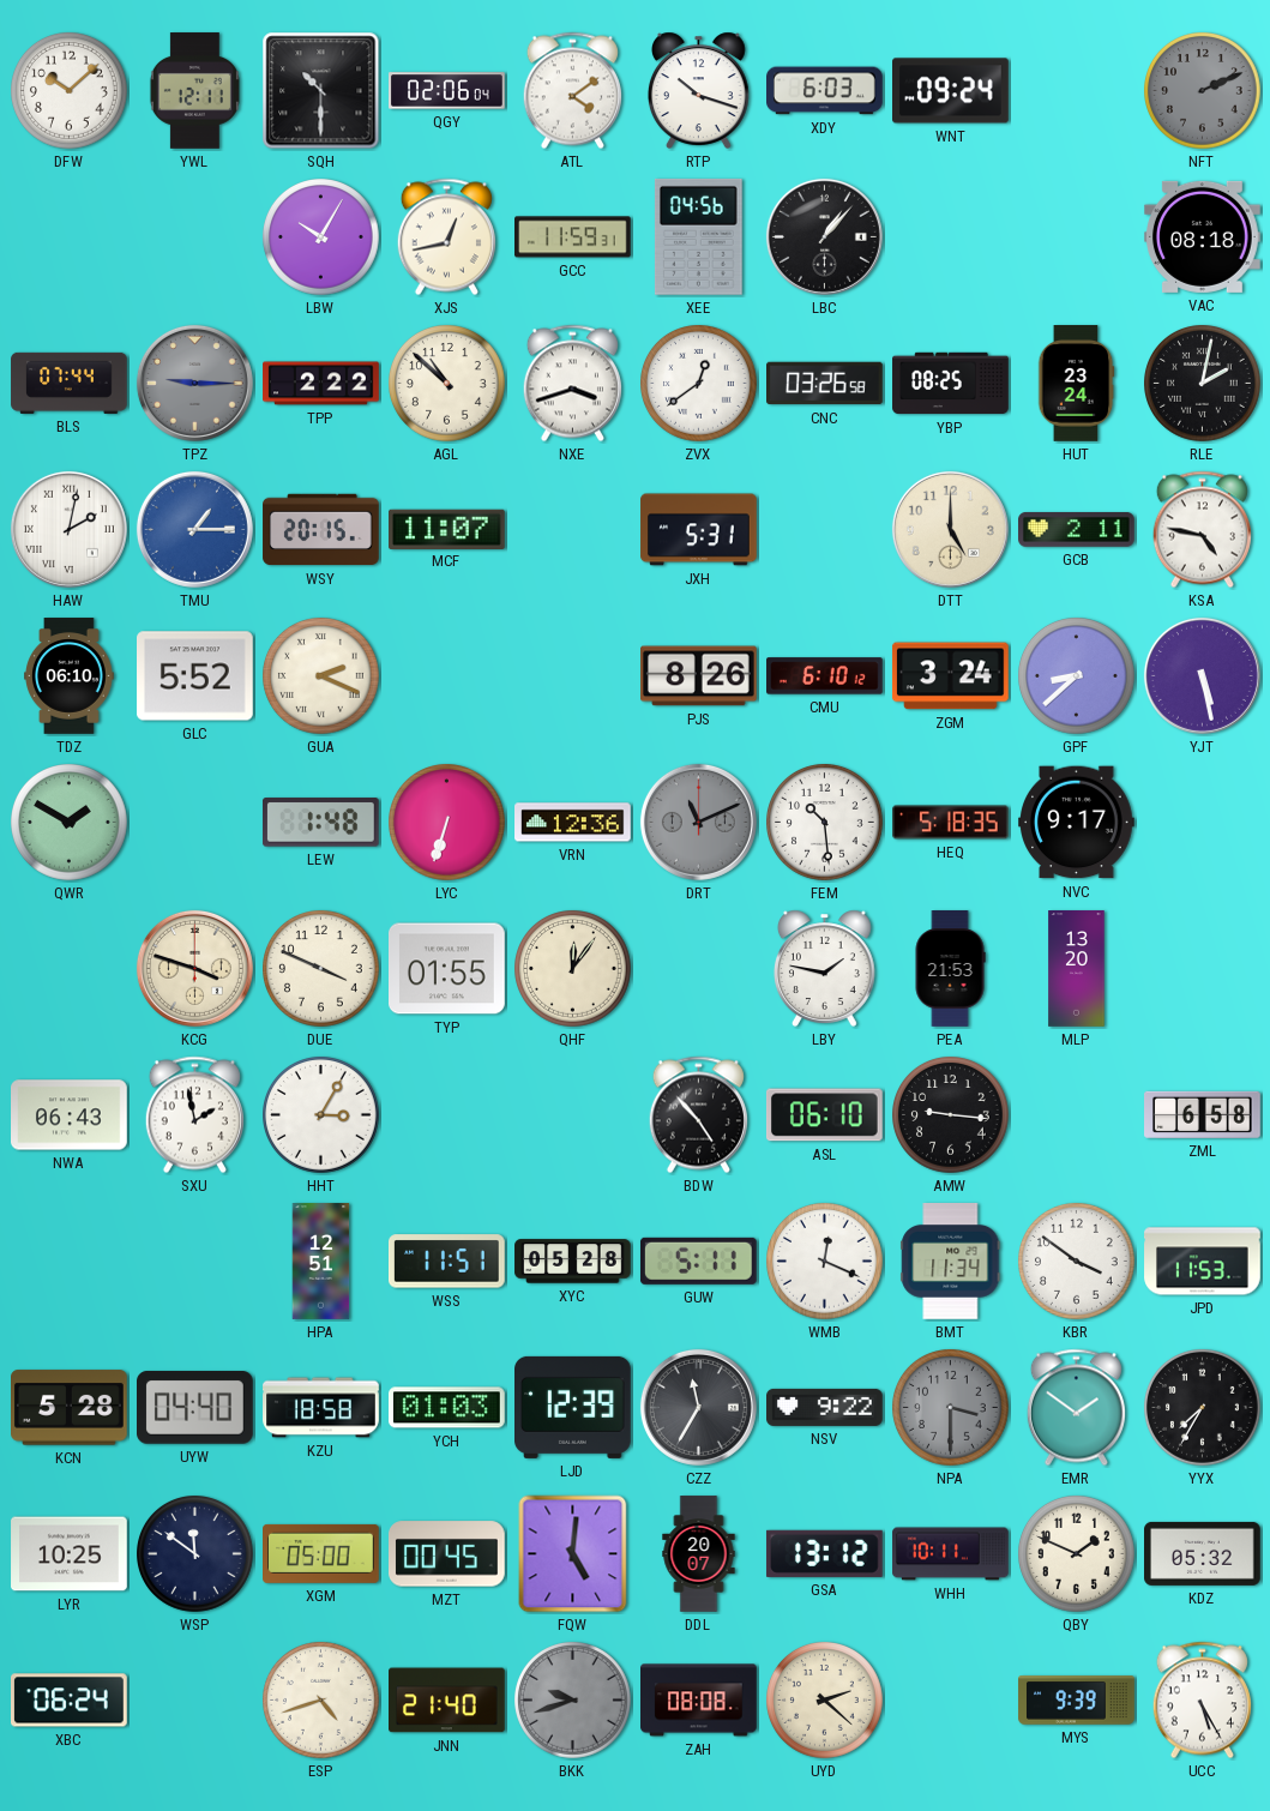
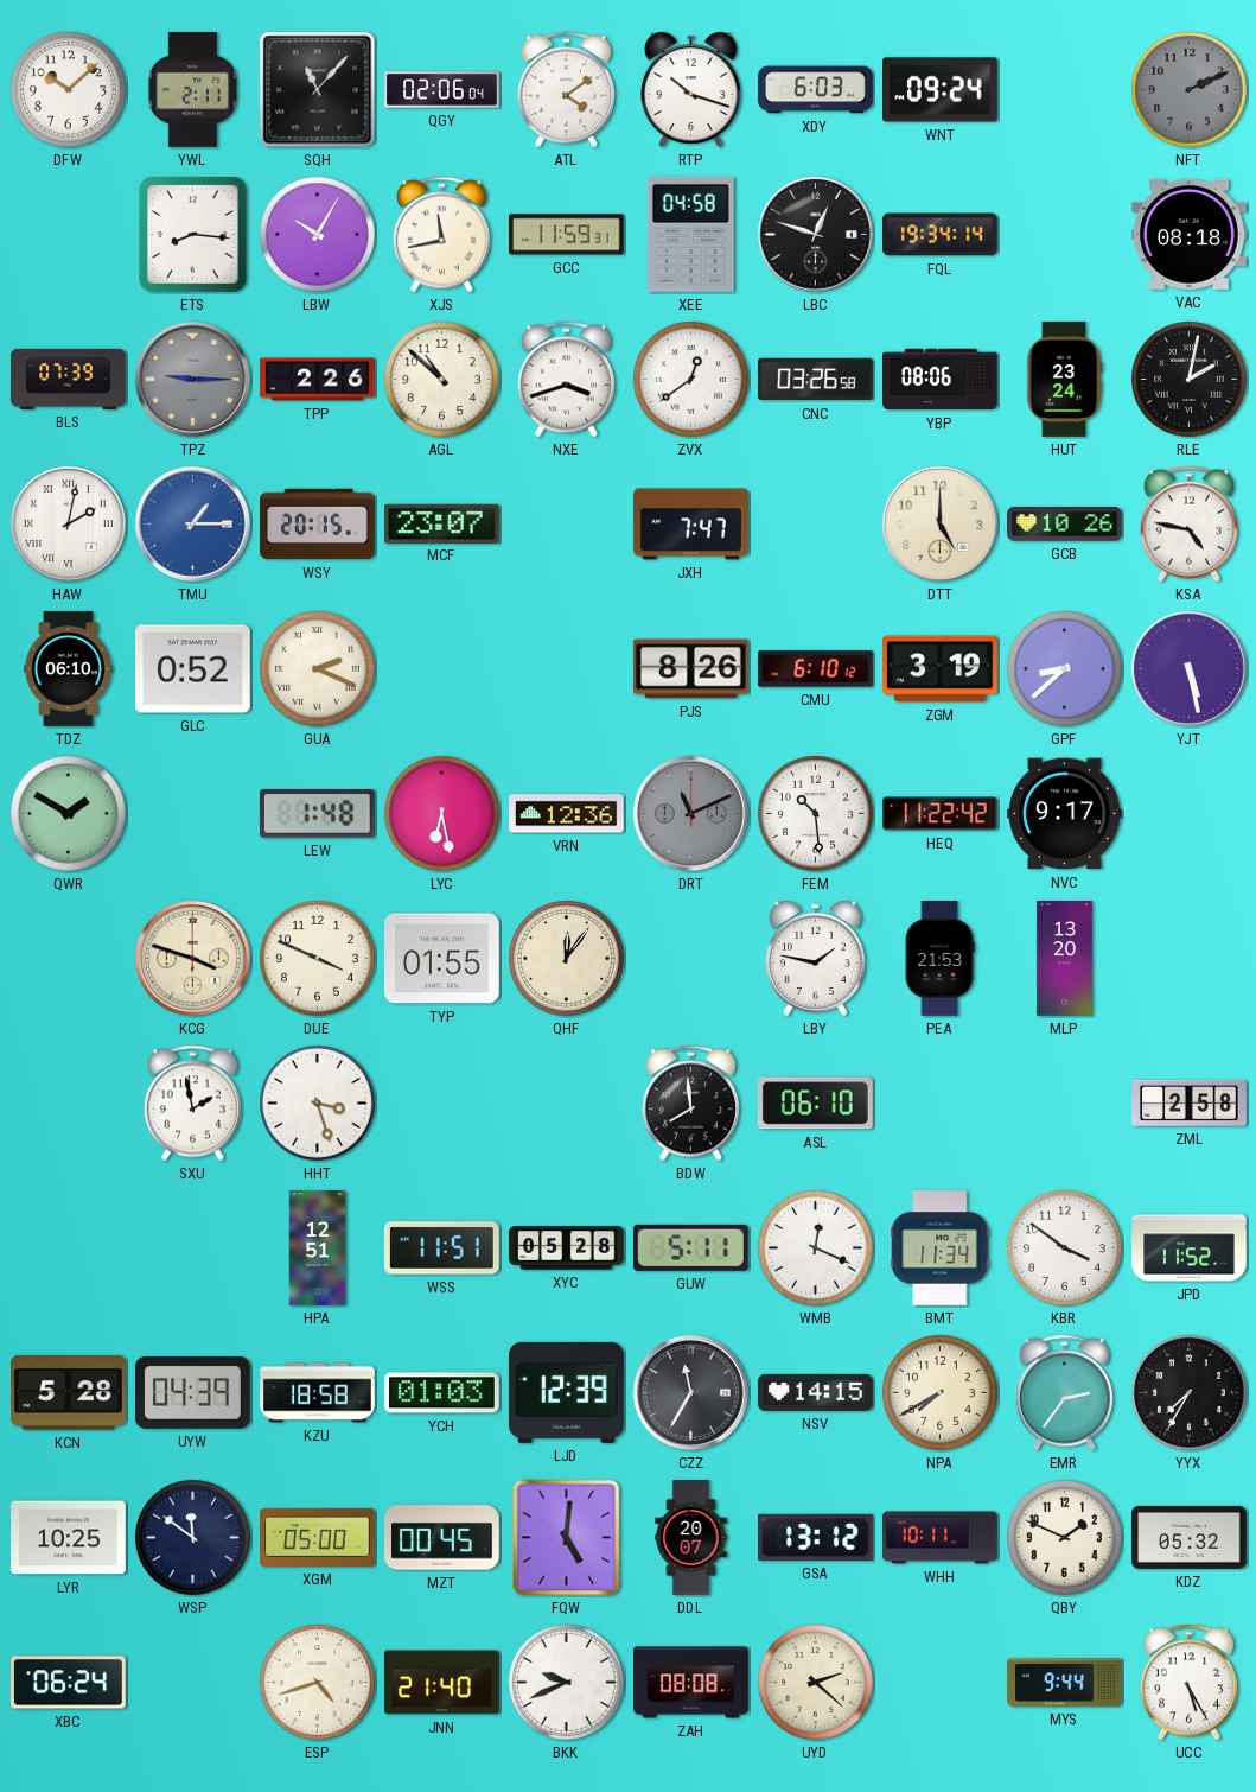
YWL: 12:11 -> 2:11
SQH: 10:30 -> 11:07
ETS: none -> 8:16
XJS: 12:43 -> 11:43
XEE: 04:56 -> 04:58
LBC: 1:07 -> 12:48
FQL: none -> 19:34
BLS: 07:44 -> 07:39
TPP: 2:22 -> 2:26
YBP: 08:25 -> 08:06
MCF: 11:07 -> 23:07
JXH: 5:31 -> 7:47
GCB: 2:11 -> 10:26
GLC: 5:52 -> 0:52
ZGM: 3:24 -> 3:19
LYC: 6:33 -> 6:28
HEQ: 5:18 -> 11:22
NWA: 06:43 -> none
HHT: 3:05 -> 3:27
BDW: 4:53 -> 7:59
AMW: 9:16 -> none
ZML: 6:58 -> 2:58
JPD: 11:53 -> 11:52
UYW: 04:40 -> 04:39
NSV: 9:22 -> 14:15
NPA: 3:30 -> 7:40
NPA dial: grey -> cream
EMR: 1:51 -> 2:36
BKK: 9:42 -> 9:41
BKK dial: grey -> white
MYS: 9:39 -> 9:44
